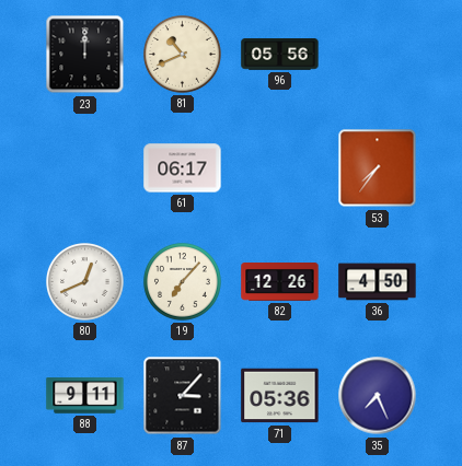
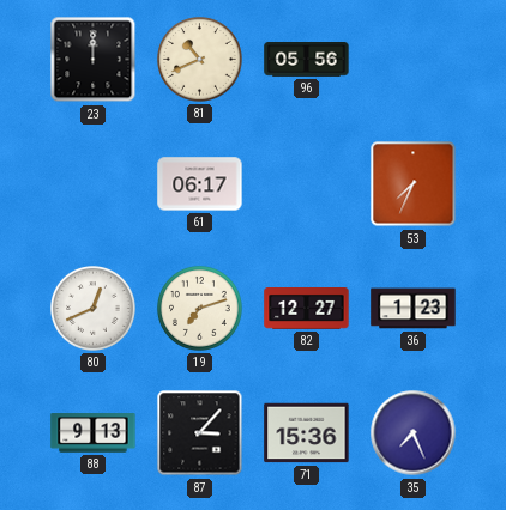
53: 7:36 -> 7:34
19: 7:07 -> 7:12
82: 12:26 -> 12:27
36: 4:50 -> 1:23
88: 9:11 -> 9:13
71: 05:36 -> 15:36
